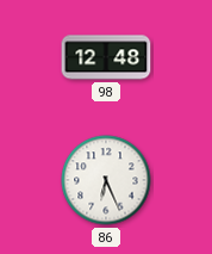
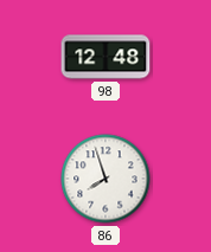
86: 6:26 -> 7:57
